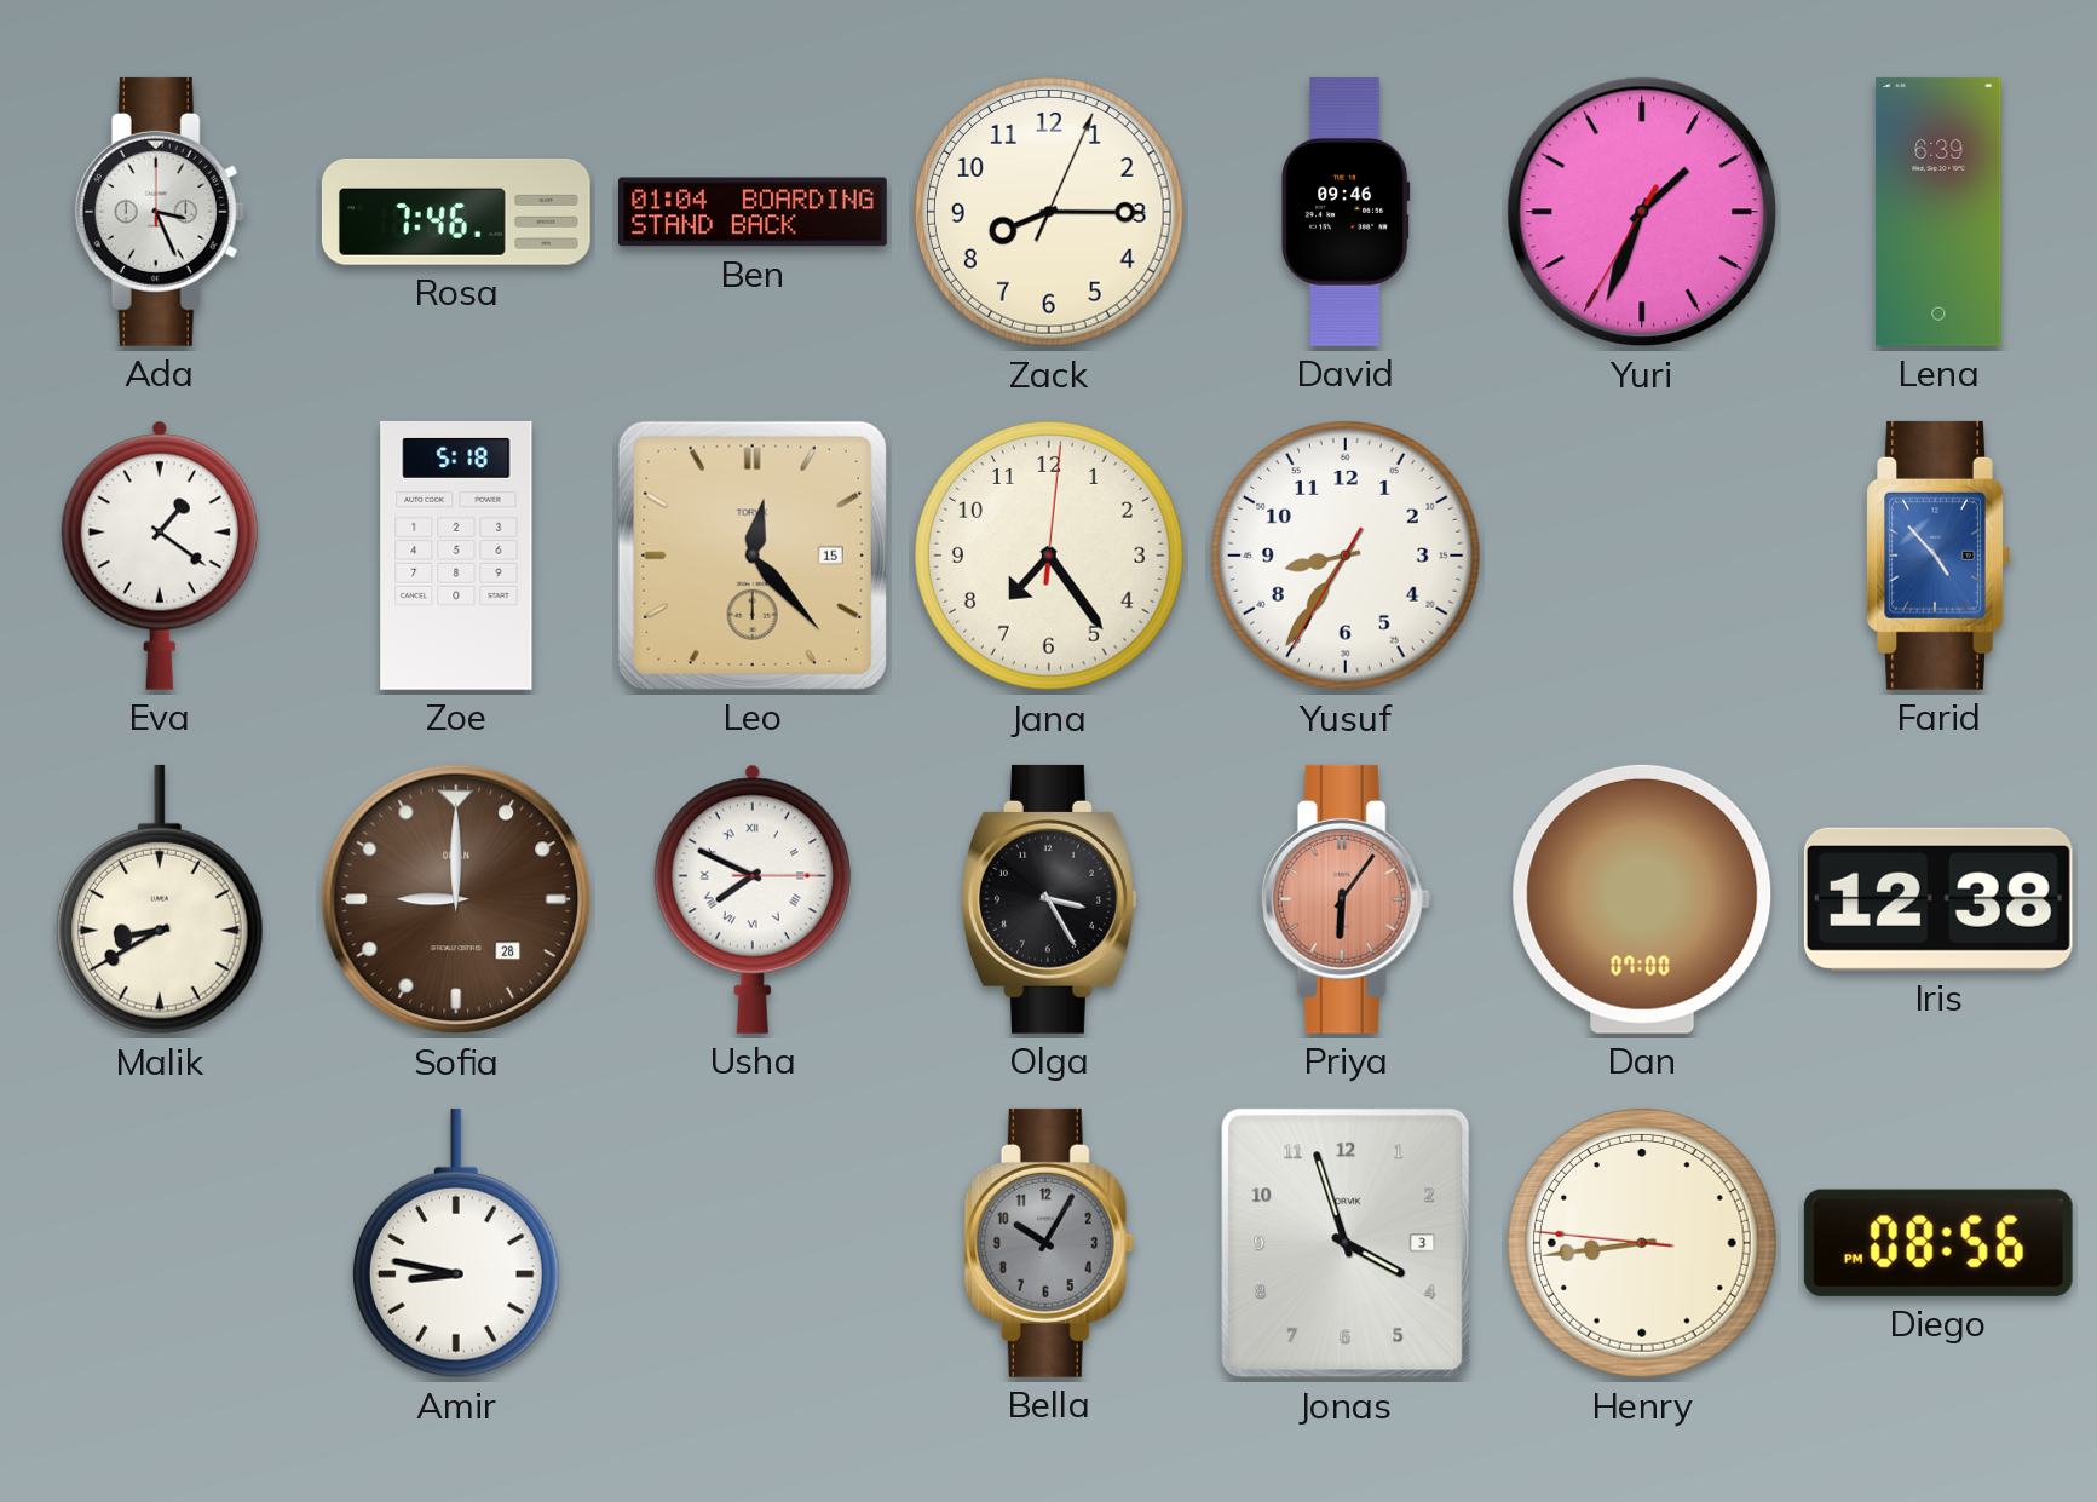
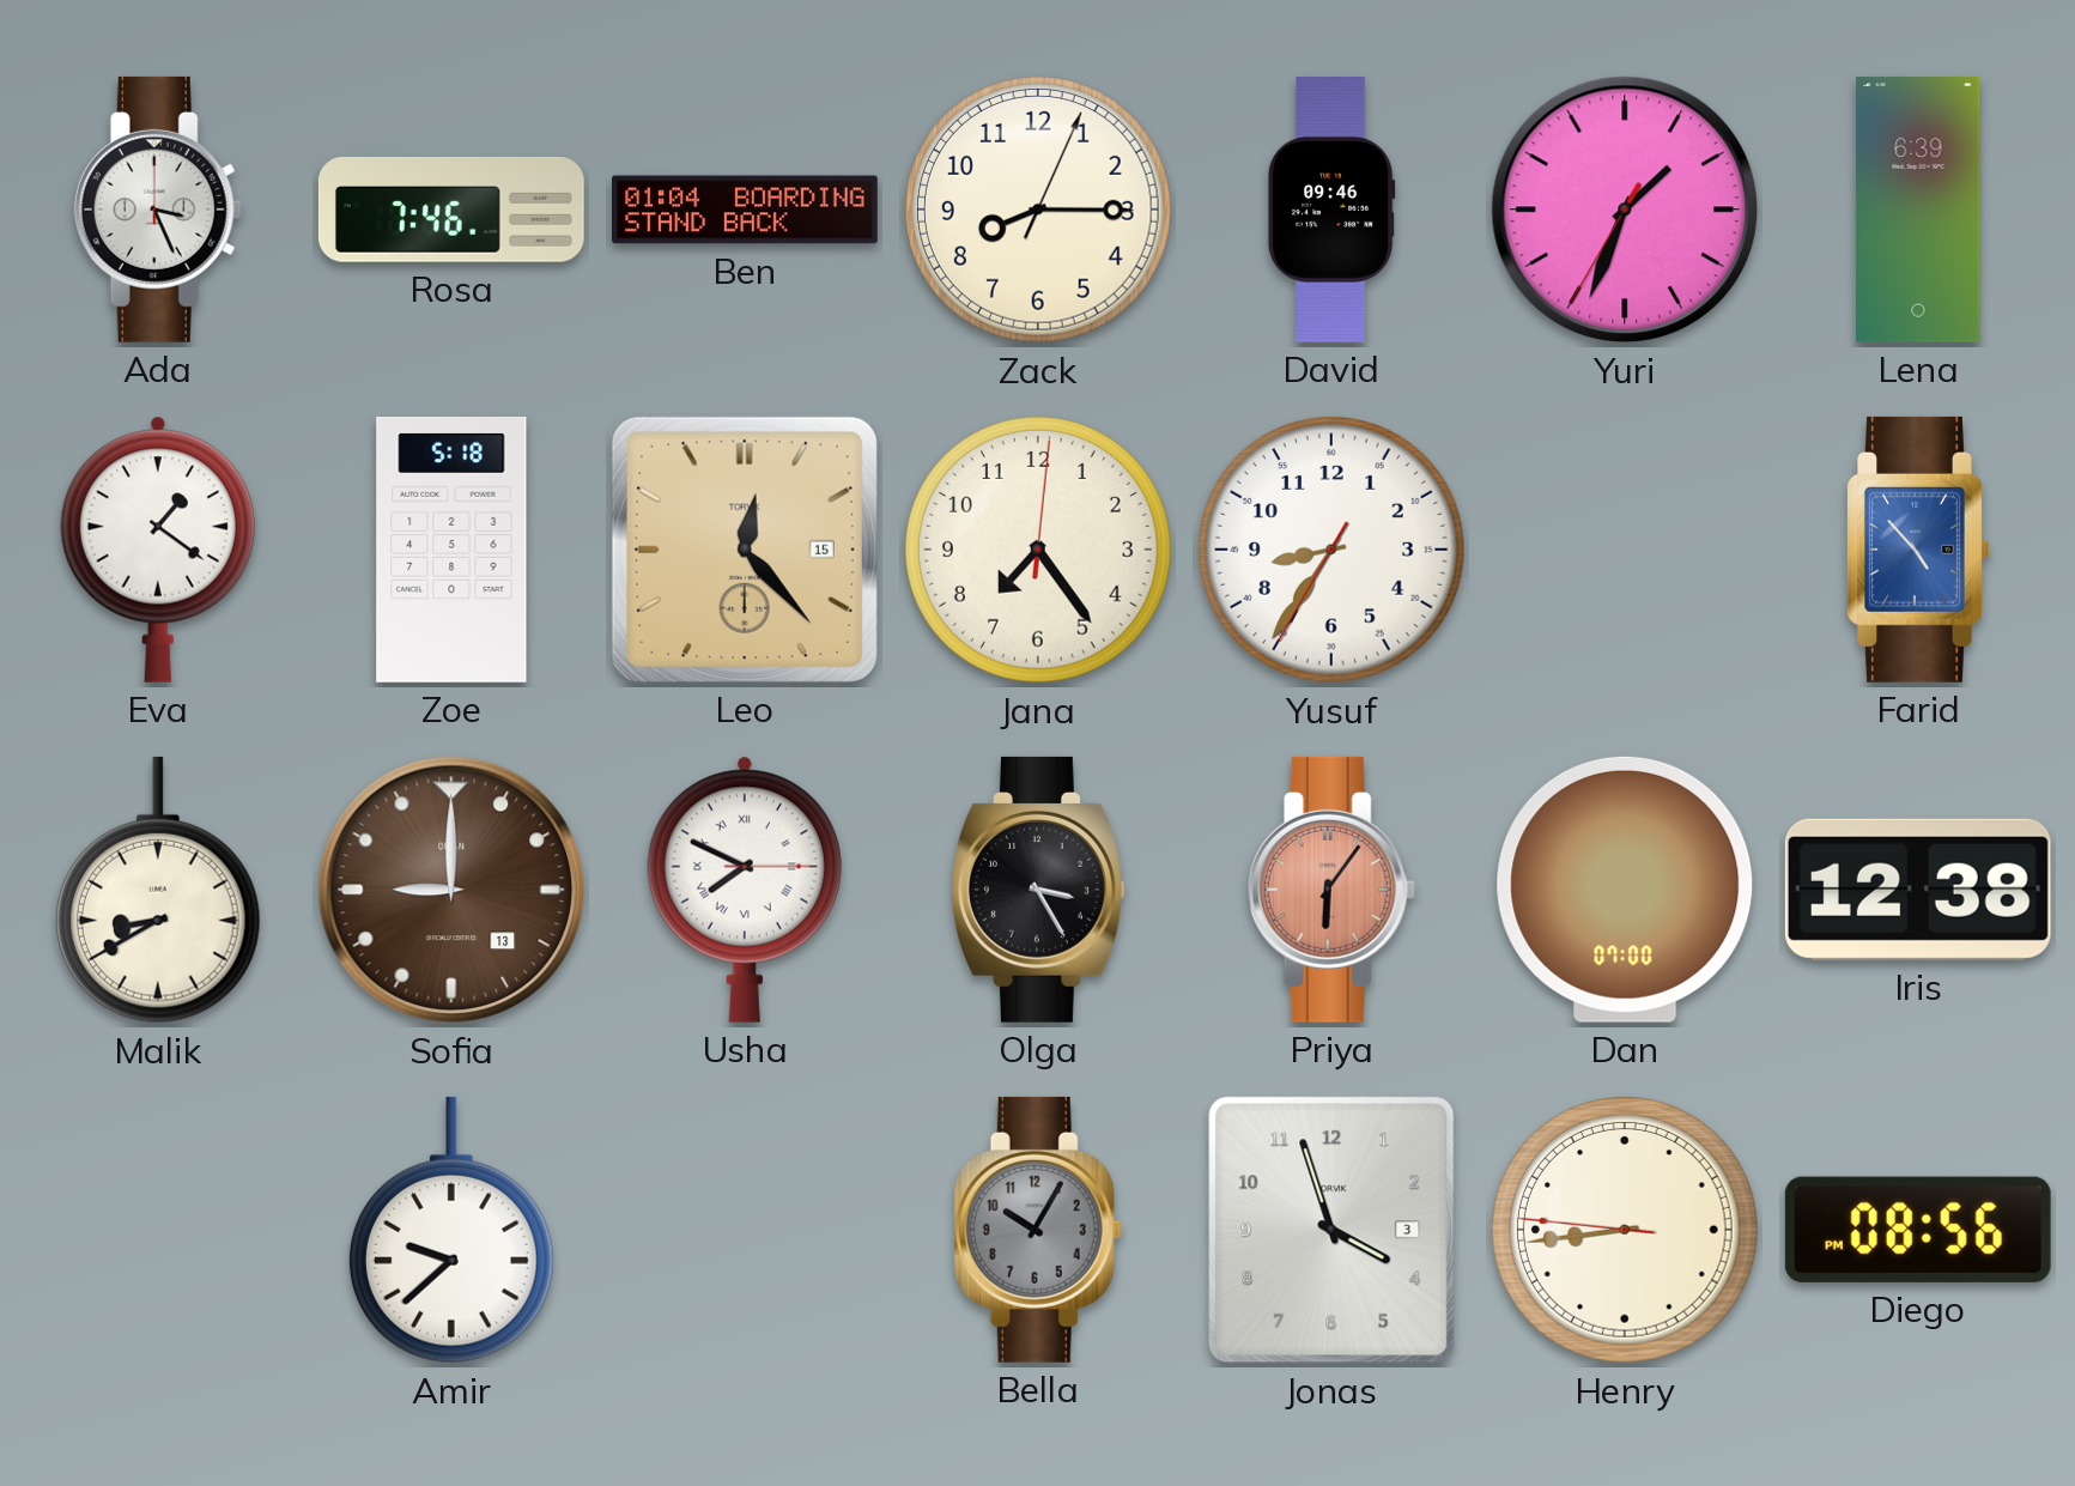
Sofia date: 28 -> 13
Amir: 8:47 -> 9:38
